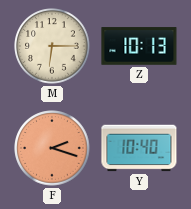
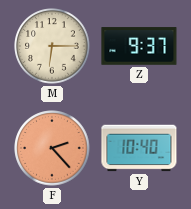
Z: 10:13 -> 9:37
F: 2:18 -> 2:23
